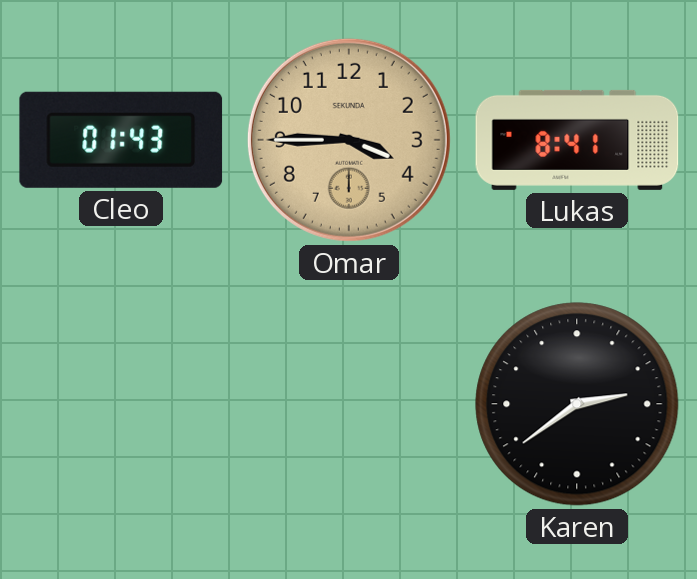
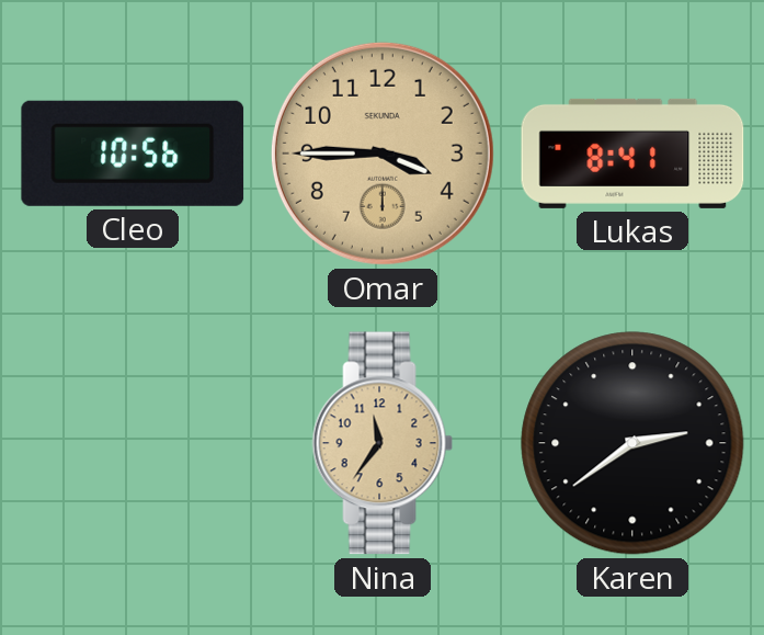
Cleo: 01:43 -> 10:56
Nina: none -> 11:36
